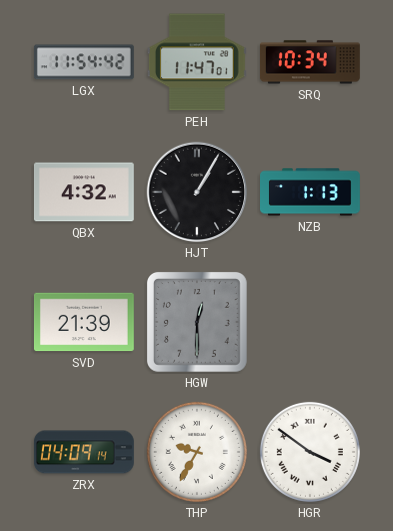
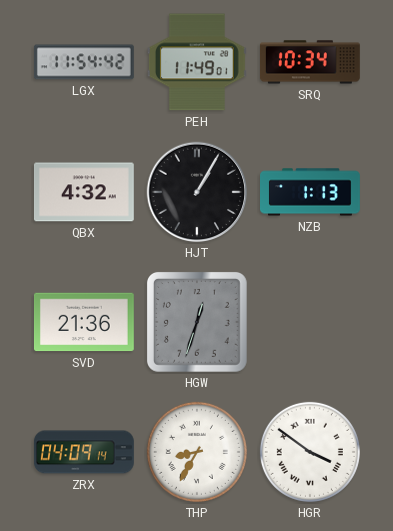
PEH: 11:47 -> 11:49
SVD: 21:39 -> 21:36
HGW: 12:30 -> 12:33
THP: 9:35 -> 8:35
